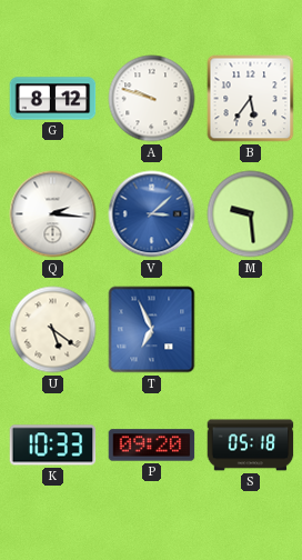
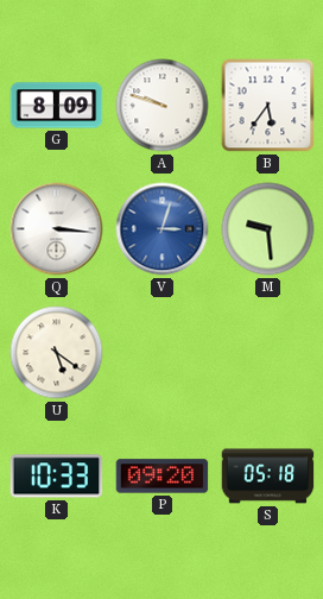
G: 8:12 -> 8:09
Q: 2:16 -> 3:16
V: 3:08 -> 3:03
T: 6:56 -> none
